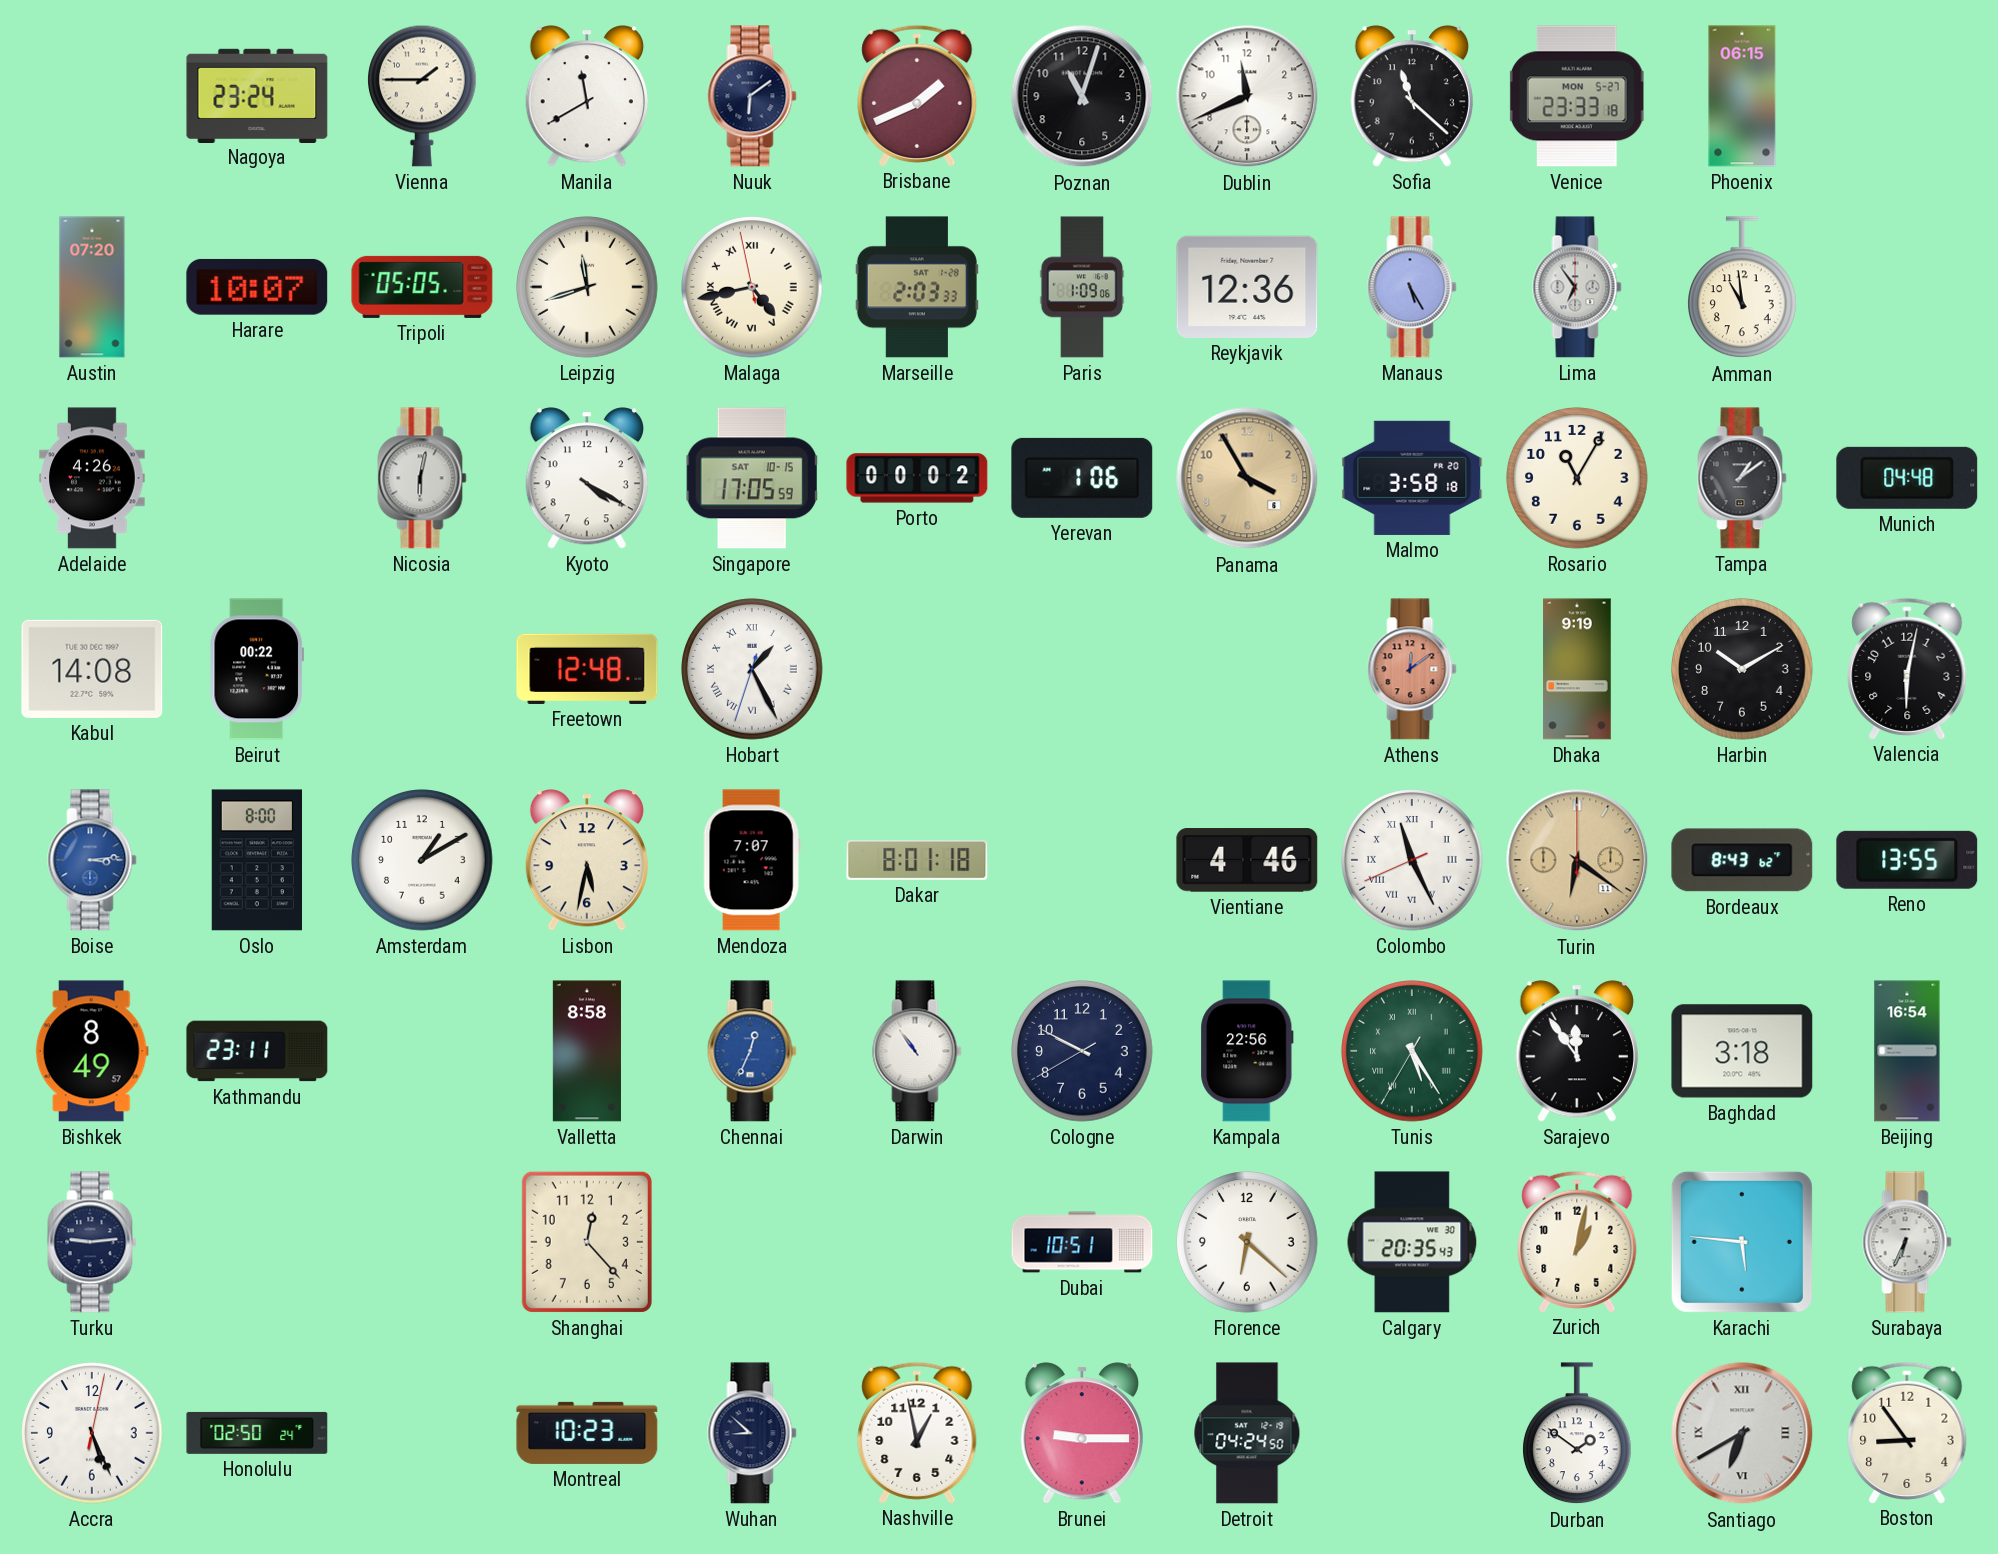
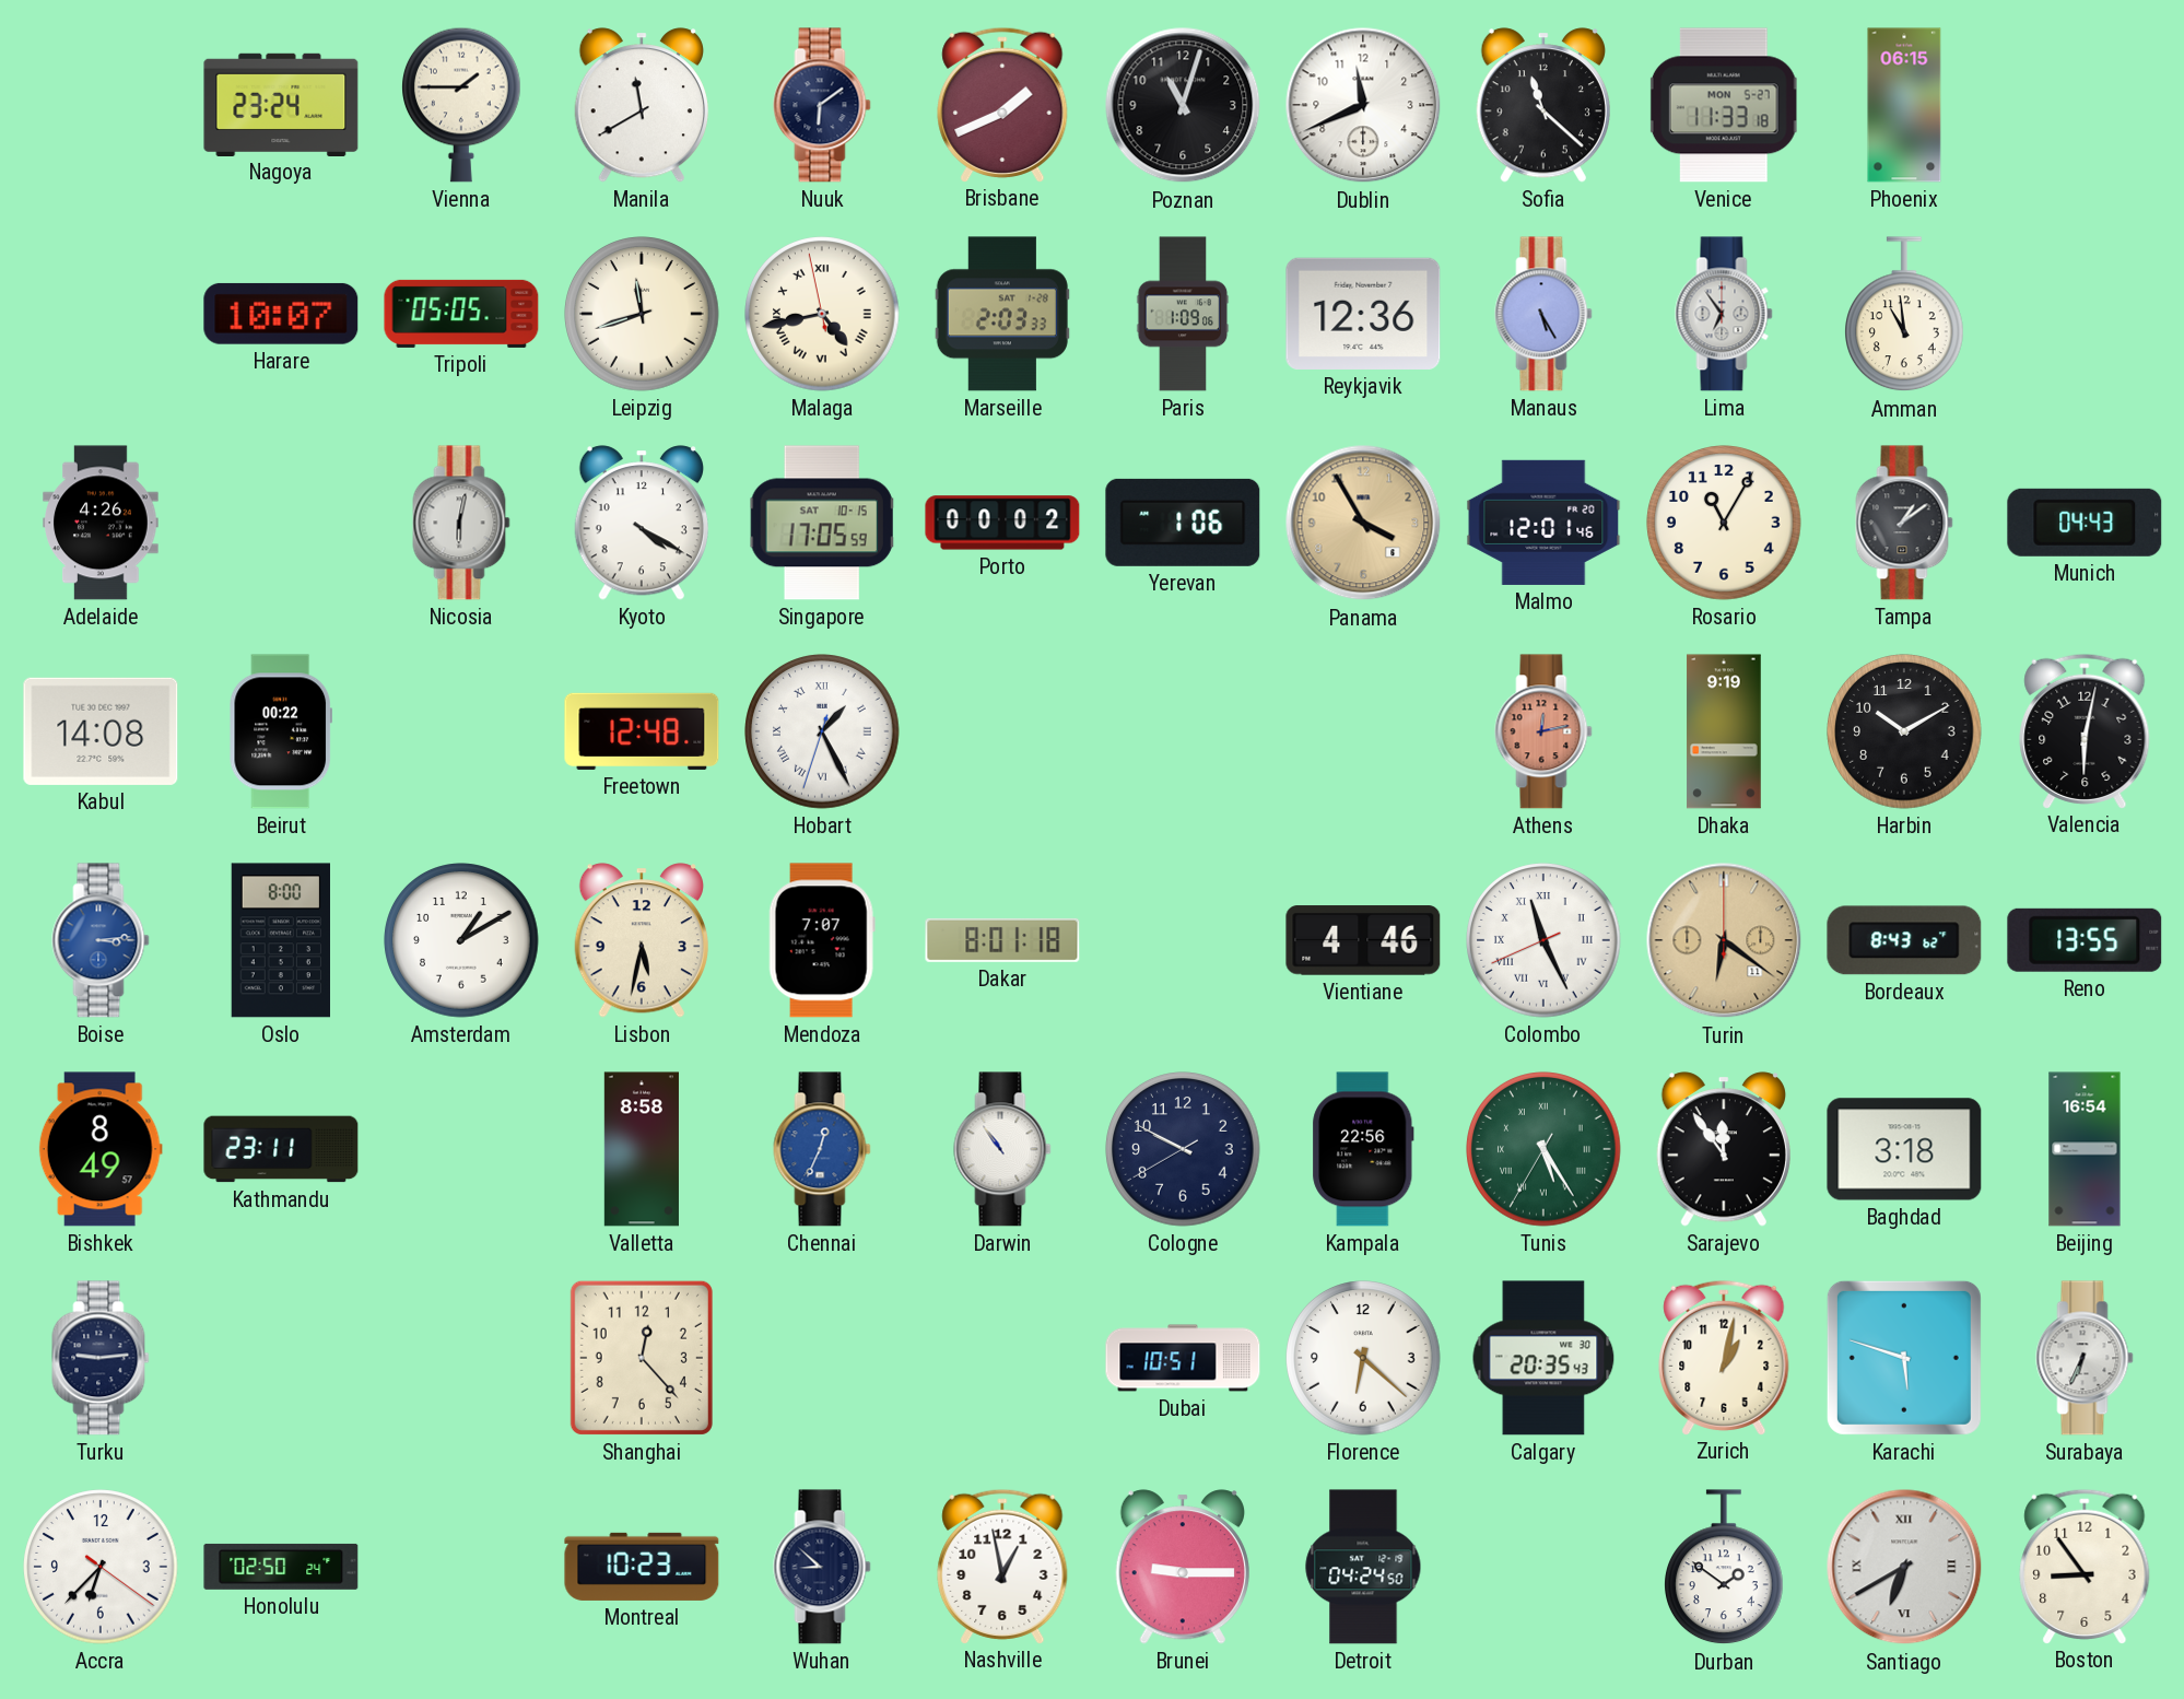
Venice: 23:33 -> 11:33
Austin: 07:20 -> none
Malmo: 3:58 -> 12:01
Munich: 04:48 -> 04:43
Athens: 12:09 -> 12:13
Karachi: 5:46 -> 5:48
Accra: 5:26 -> 6:37
